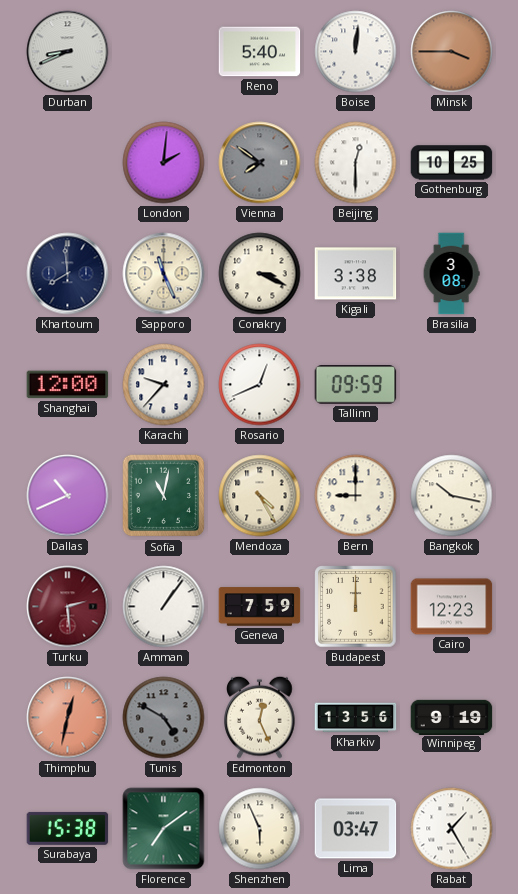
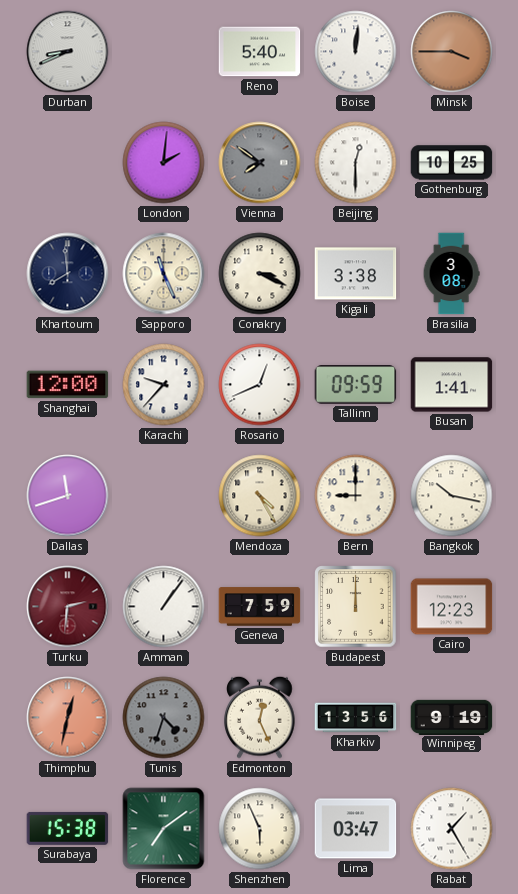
Busan: none -> 1:41
Dallas: 10:41 -> 11:42
Sofia: 11:02 -> none
Turku: 2:29 -> 2:31
Tunis: 4:50 -> 4:33
